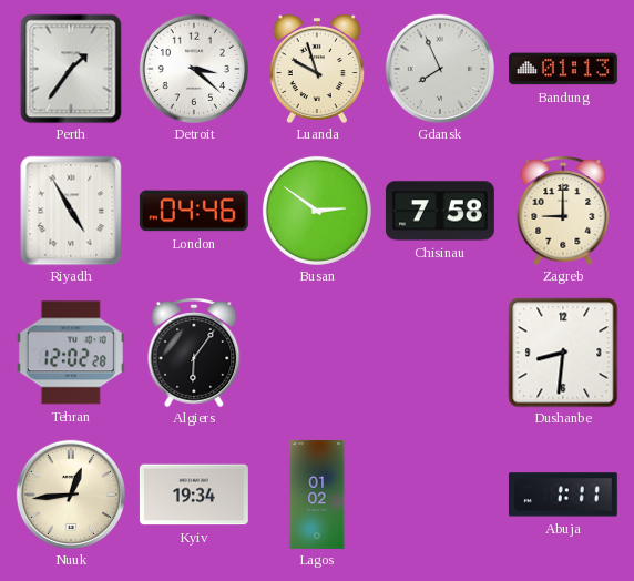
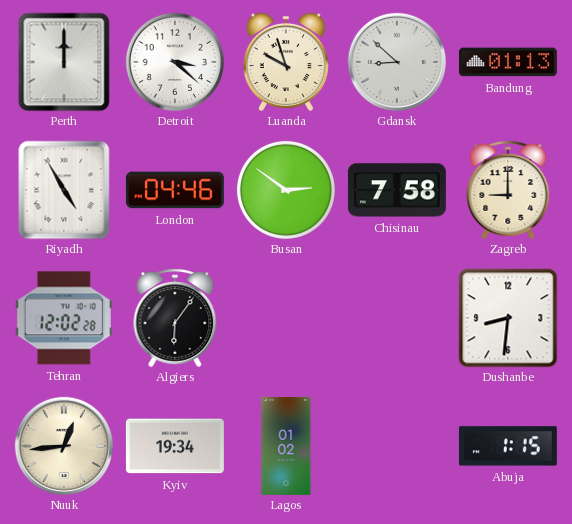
Perth: 1:36 -> 12:00
Gdansk: 7:56 -> 8:52
Abuja: 1:11 -> 1:15
